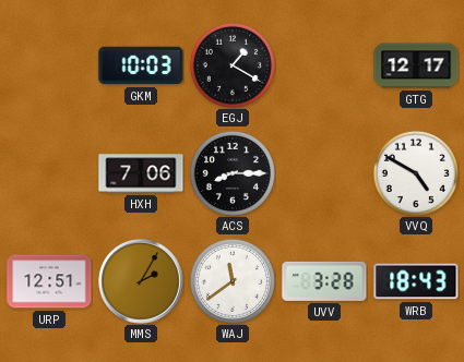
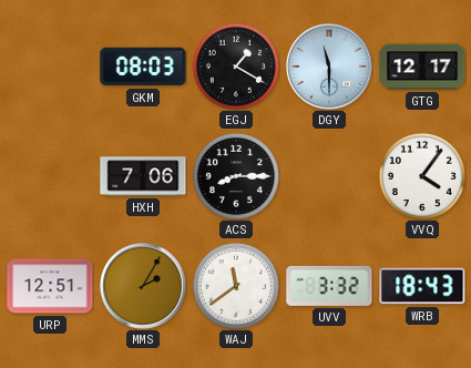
GKM: 10:03 -> 08:03
DGY: none -> 11:30
VVQ: 4:50 -> 4:06
UVV: 3:28 -> 3:32
